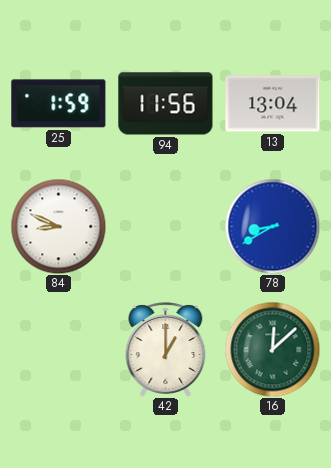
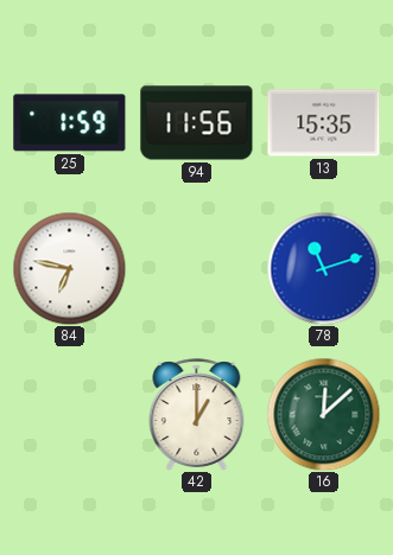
13: 13:04 -> 15:35
84: 8:49 -> 6:47
78: 8:40 -> 11:12
